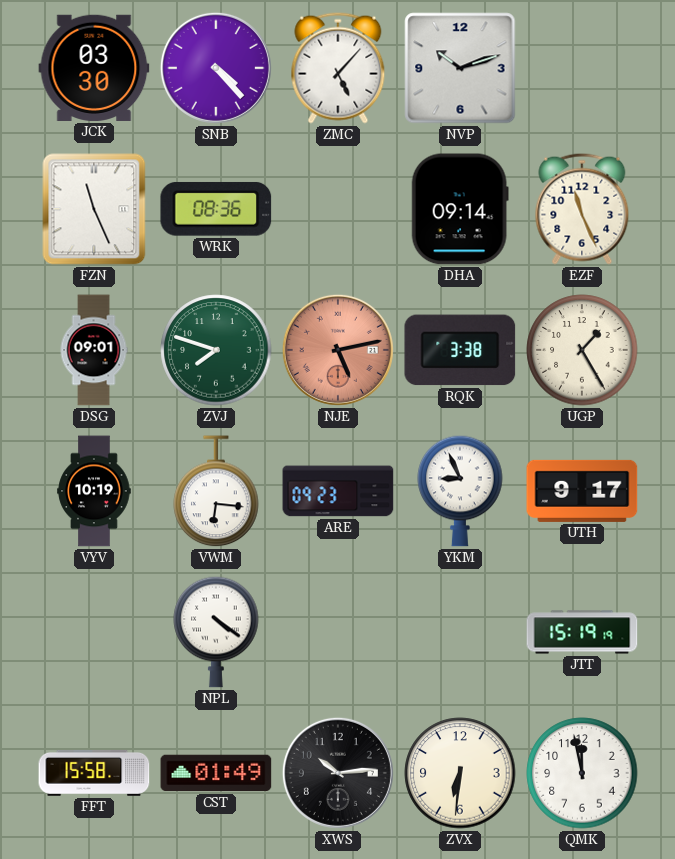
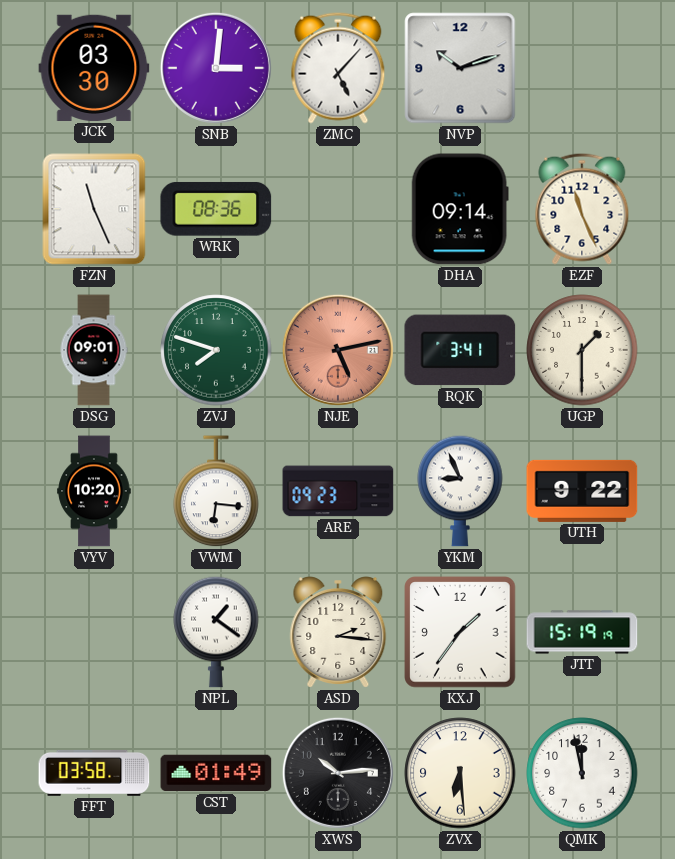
SNB: 4:23 -> 3:01
RQK: 3:38 -> 3:41
UGP: 1:25 -> 1:30
VYV: 10:19 -> 10:20
UTH: 9:17 -> 9:22
NPL: 4:21 -> 1:21
ASD: none -> 2:16
KXJ: none -> 1:36
FFT: 15:58 -> 03:58
ZVX: 6:31 -> 6:29
